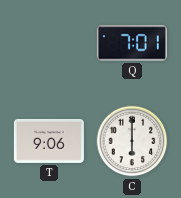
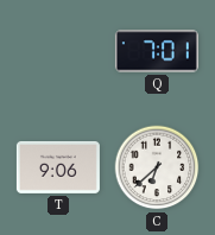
C: 6:00 -> 6:38
